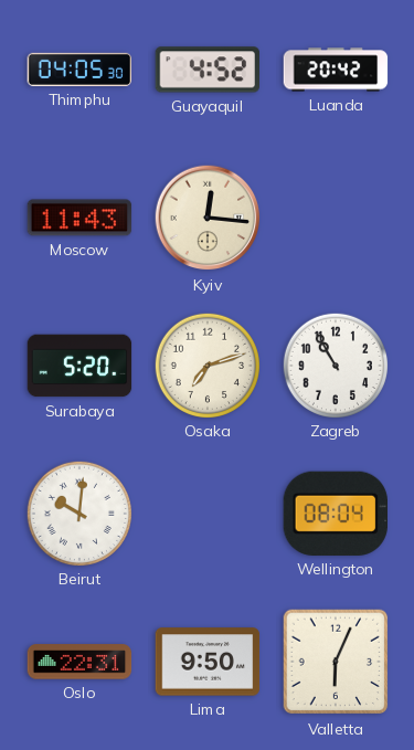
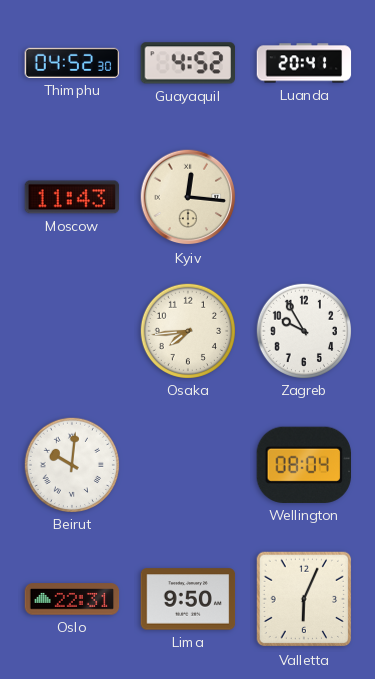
Thimphu: 04:05 -> 04:52
Luanda: 20:42 -> 20:41
Surabaya: 5:20 -> none
Osaka: 7:12 -> 7:44
Zagreb: 10:55 -> 9:55
